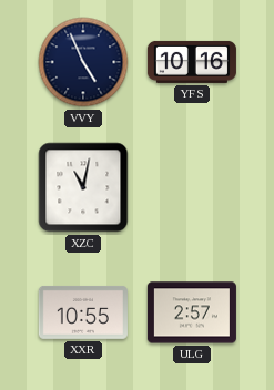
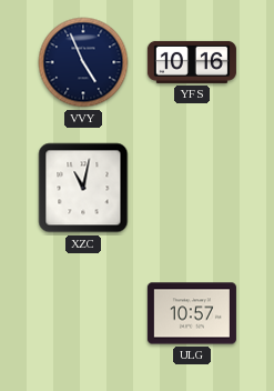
XXR: 10:55 -> none
ULG: 2:57 -> 10:57
